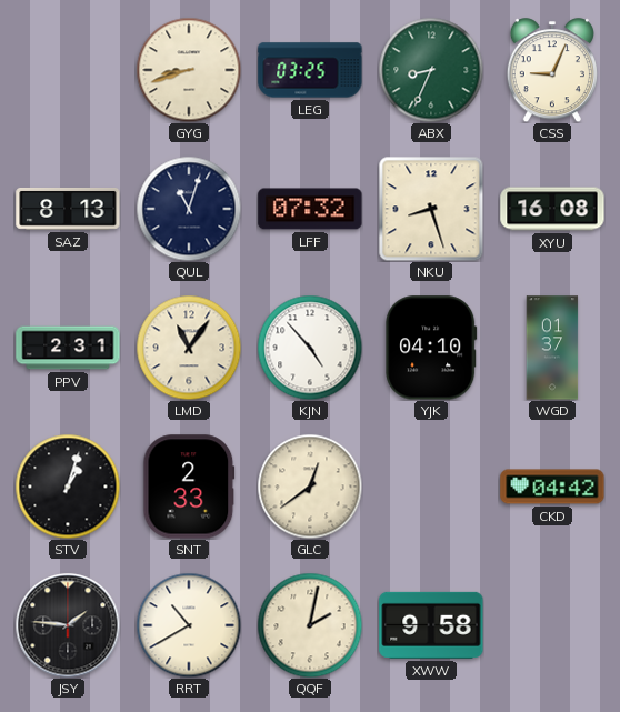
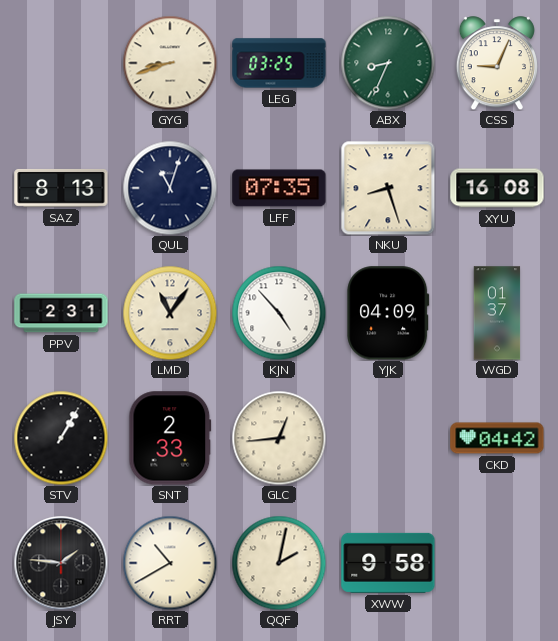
LFF: 07:32 -> 07:35
YJK: 04:10 -> 04:09
STV: 1:03 -> 1:05
GLC: 12:39 -> 12:44
